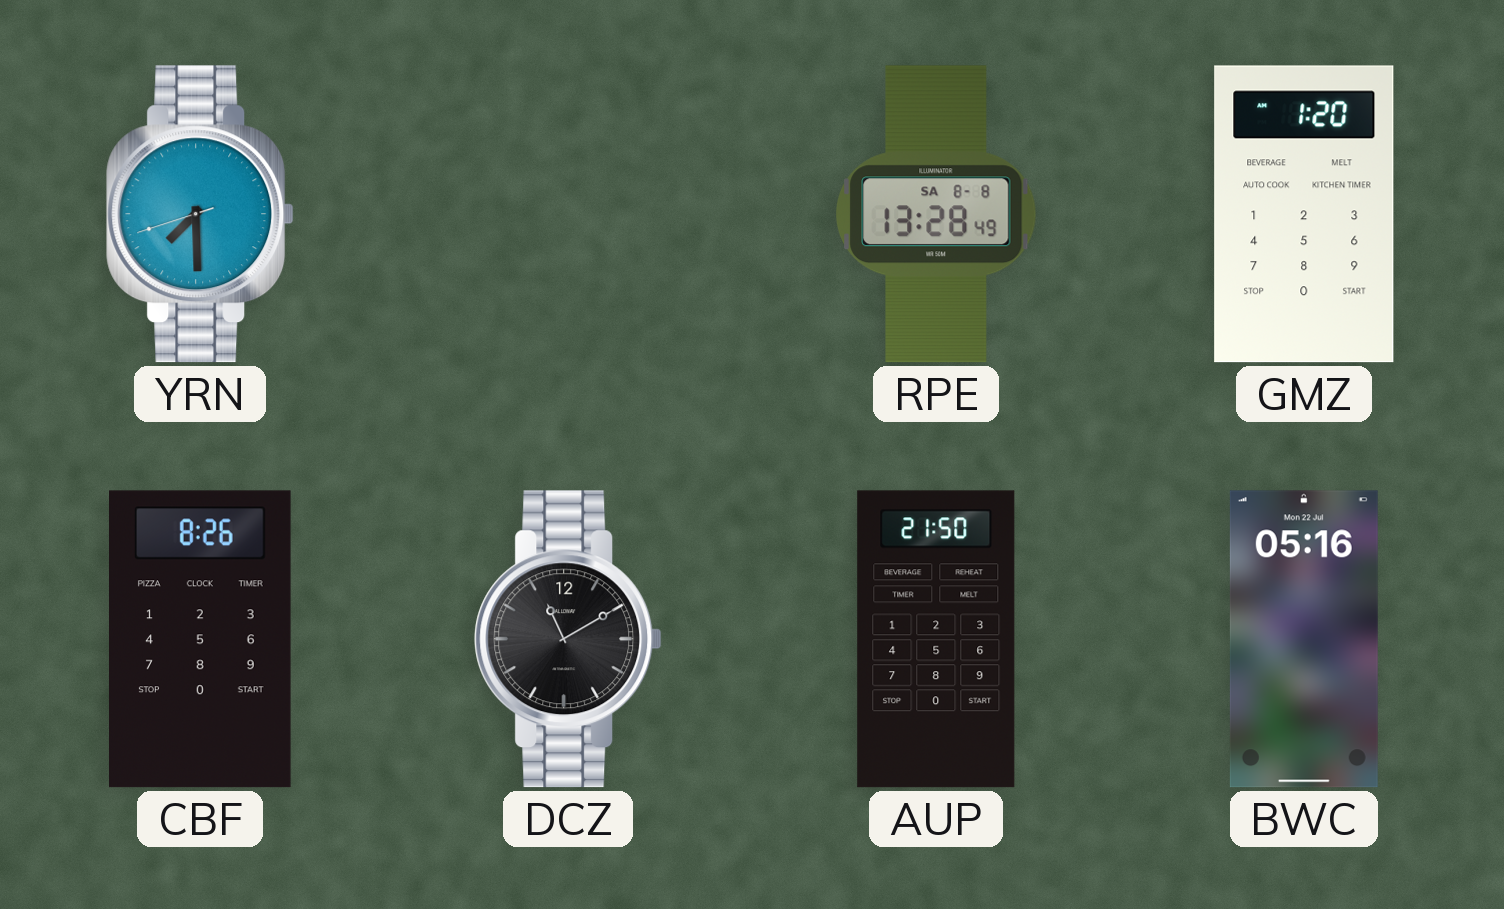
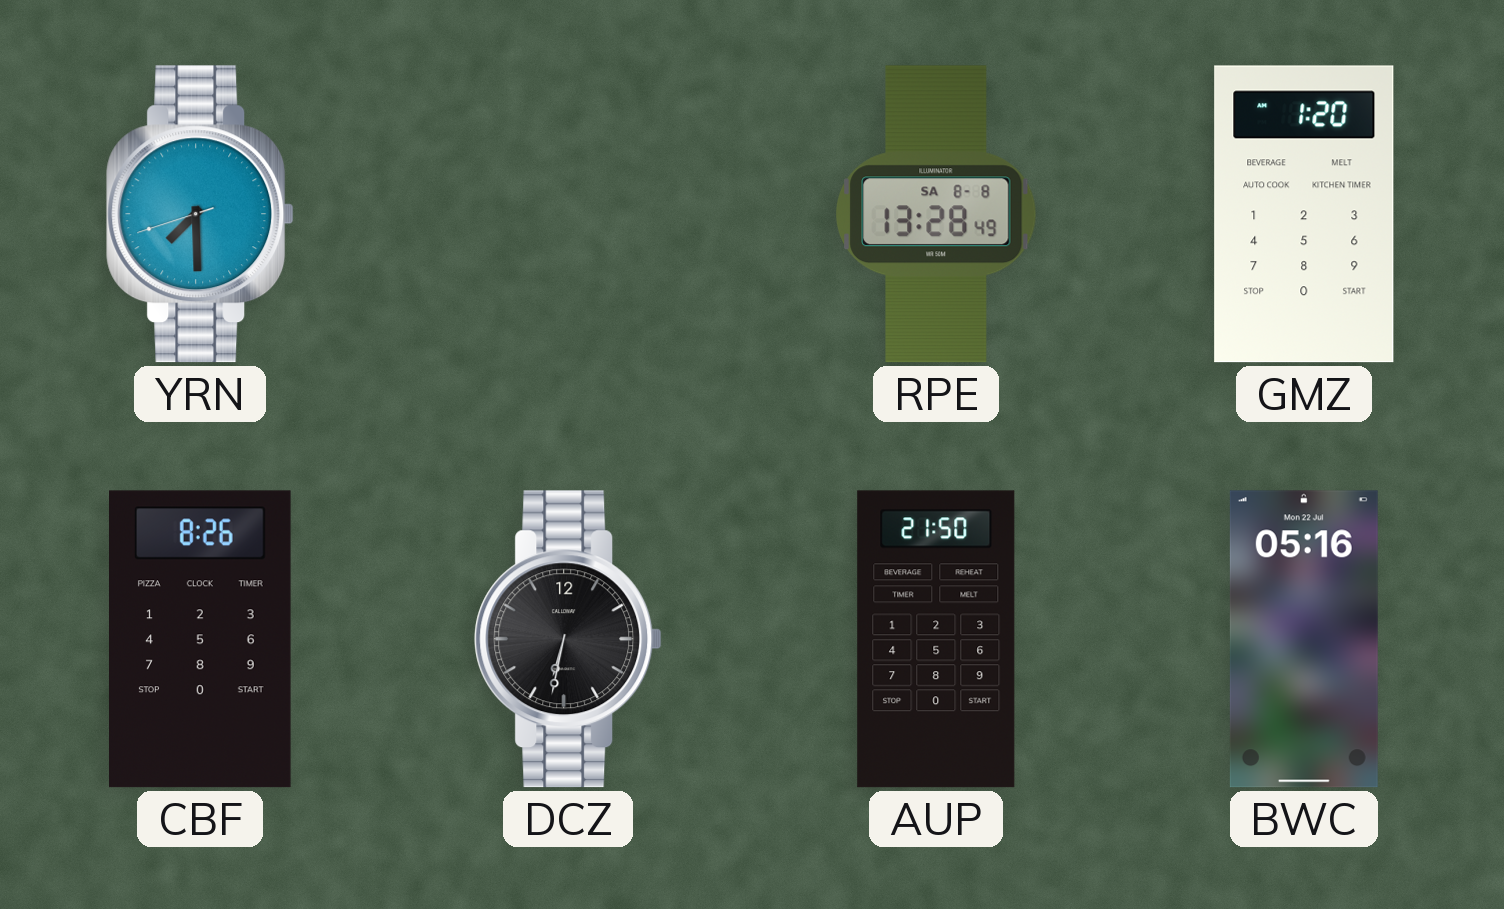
DCZ: 11:10 -> 6:32
